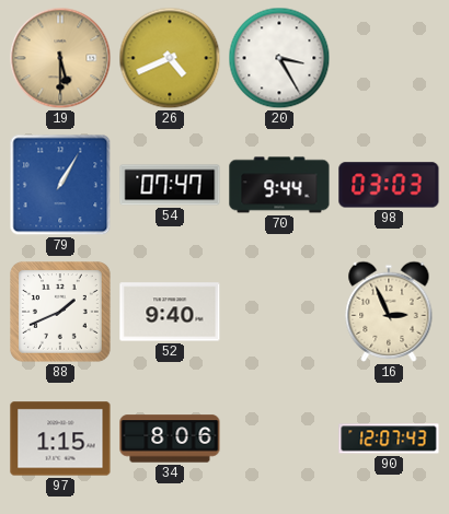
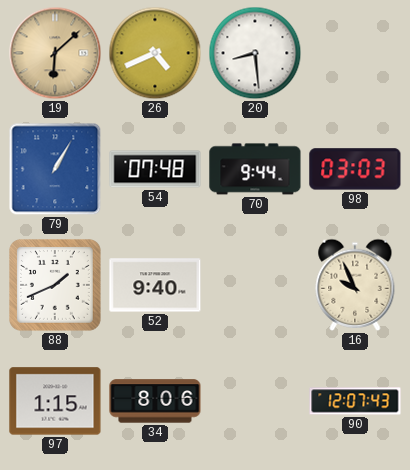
19: 5:30 -> 6:08
20: 3:25 -> 8:29
54: 07:47 -> 07:48
16: 2:56 -> 9:56
